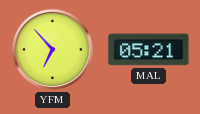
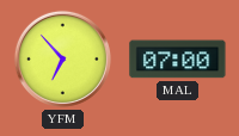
MAL: 05:21 -> 07:00
